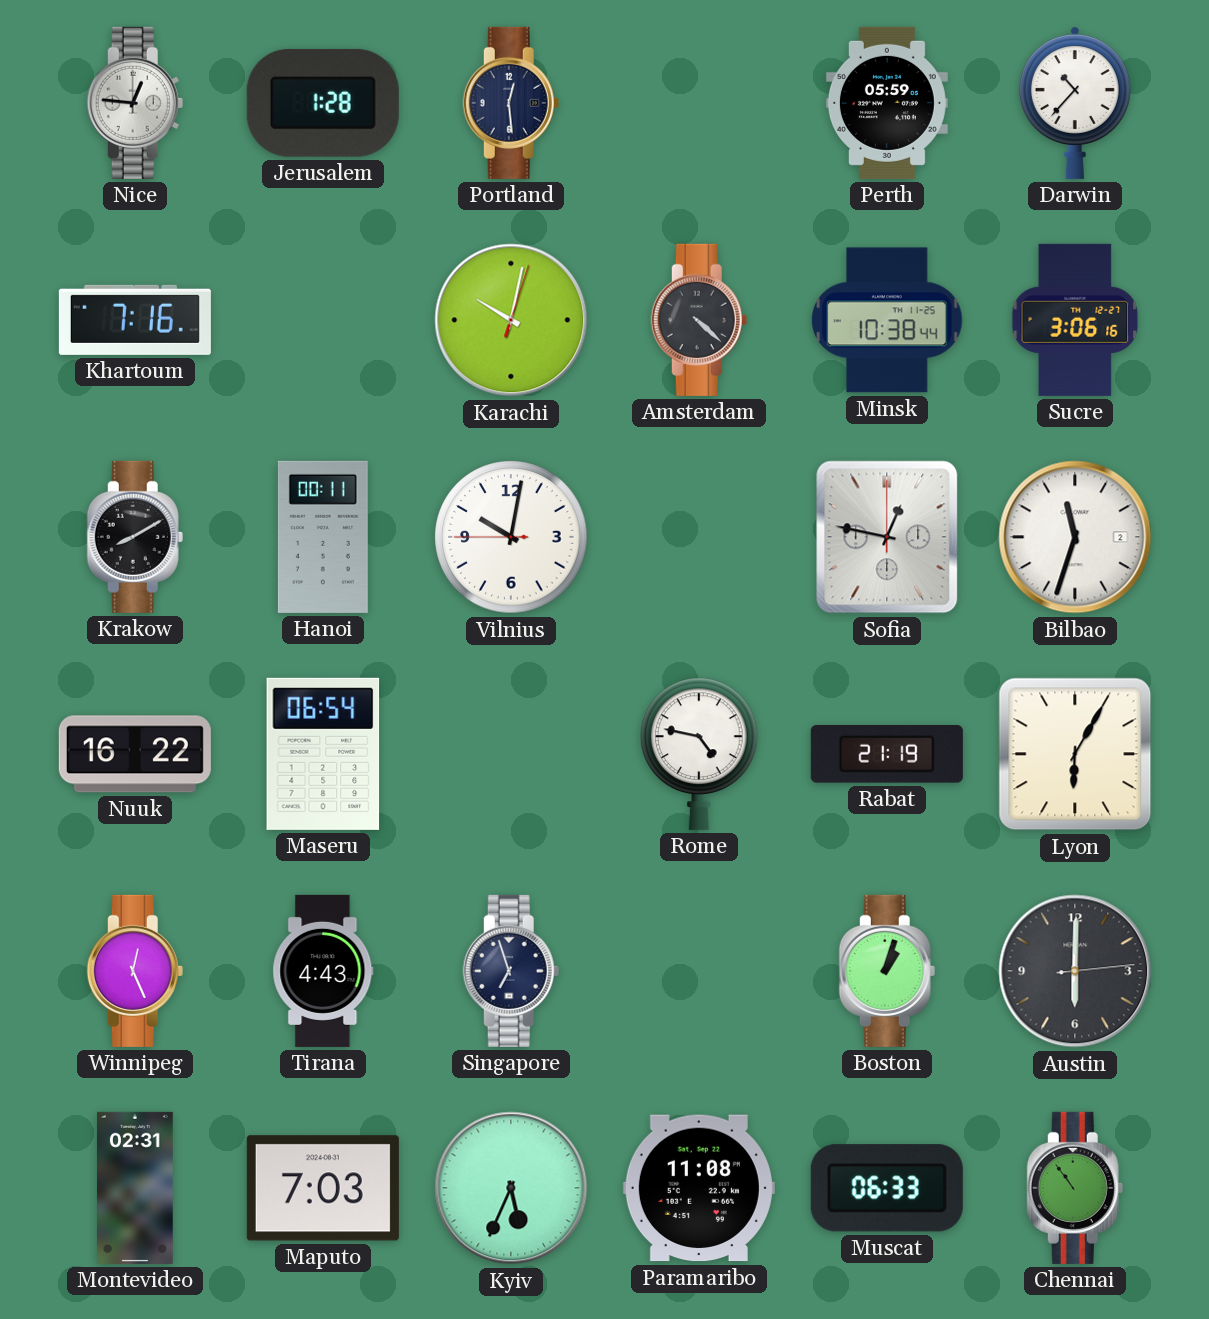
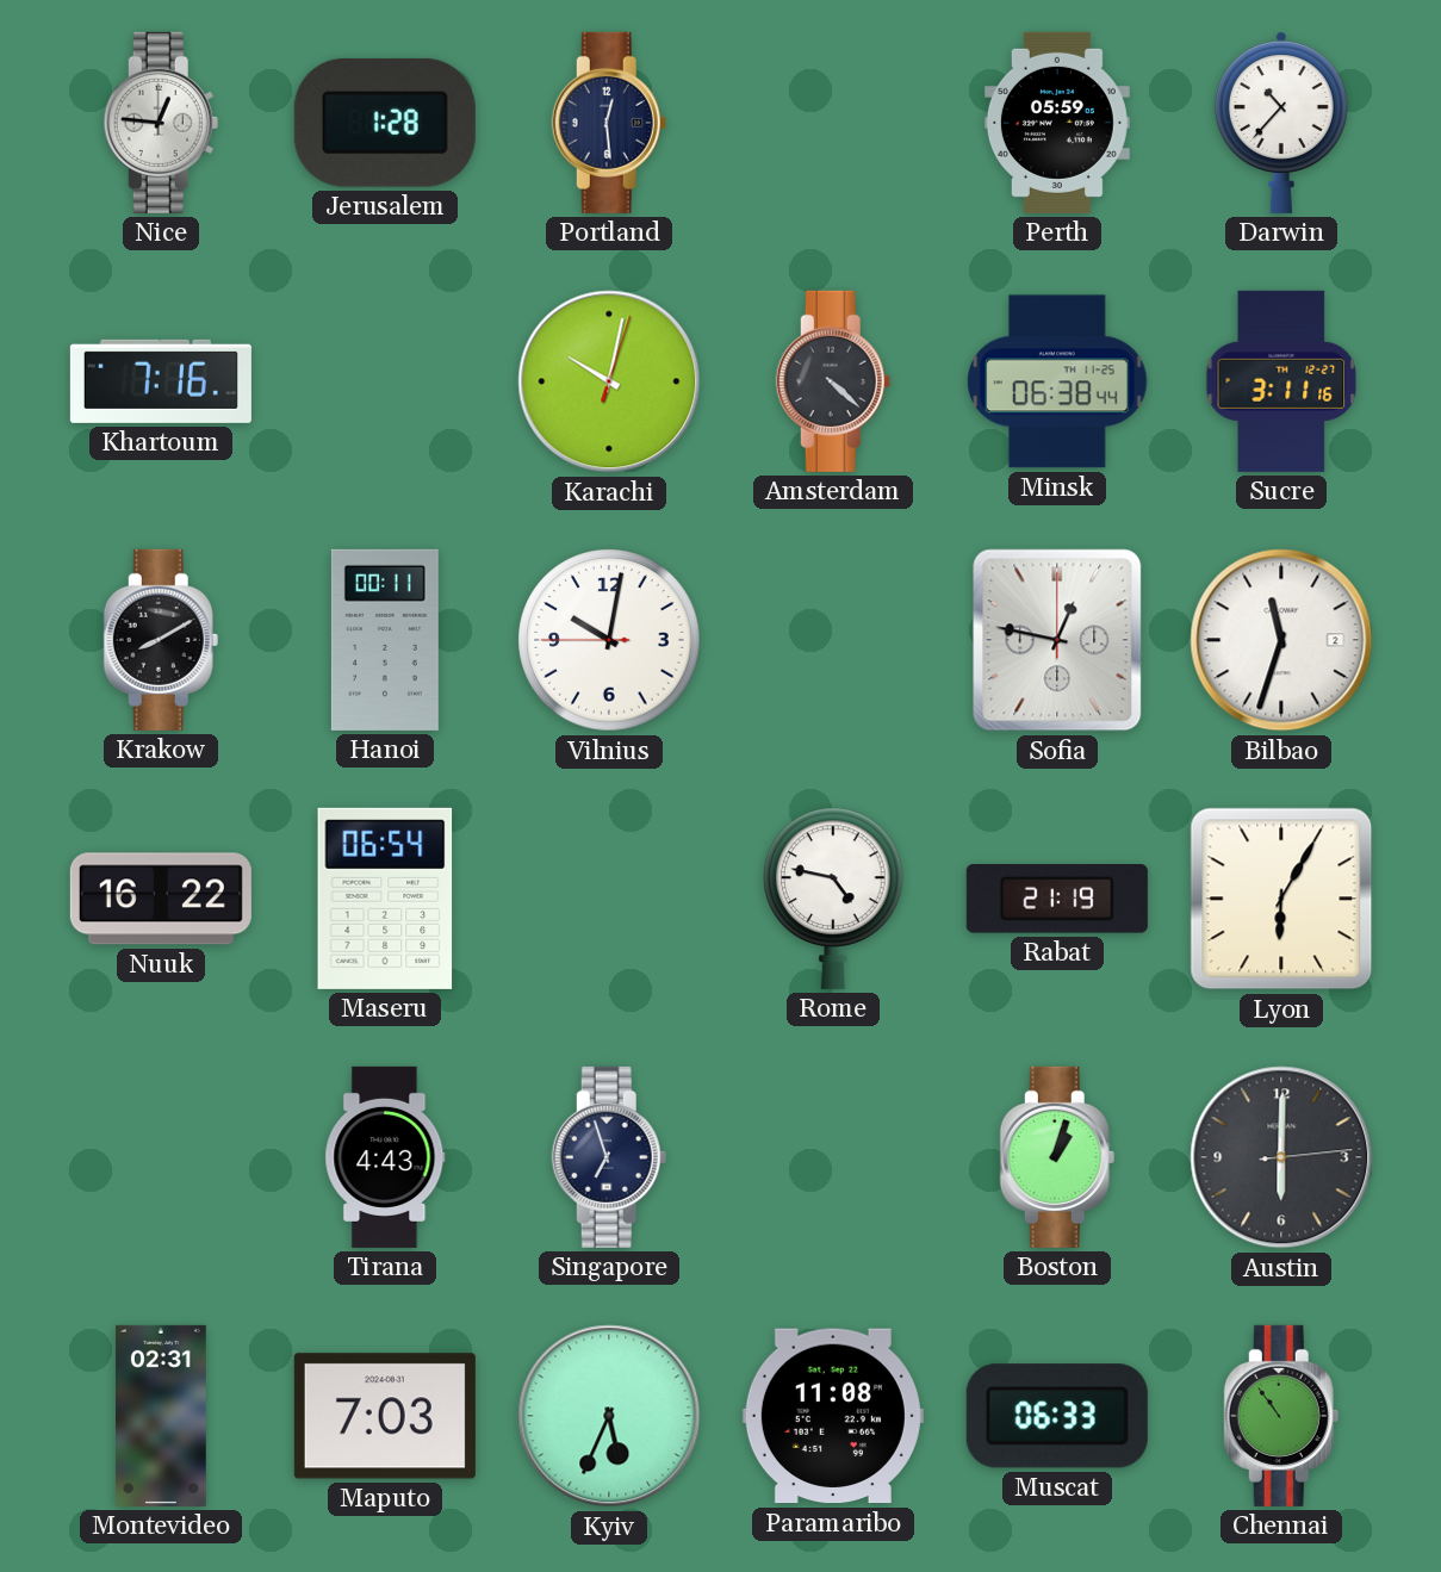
Minsk: 10:38 -> 06:38
Sucre: 3:06 -> 3:11
Winnipeg: 12:26 -> none
